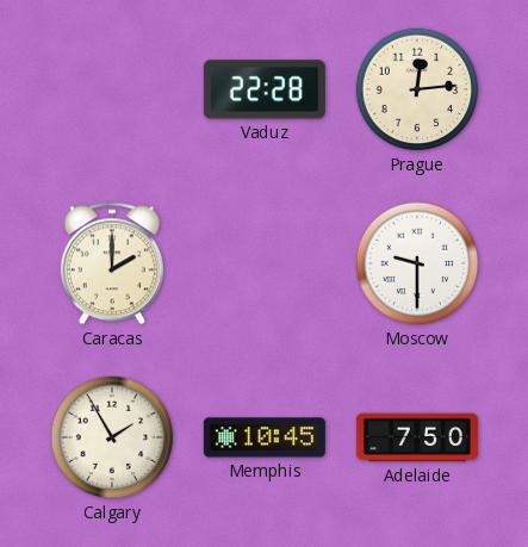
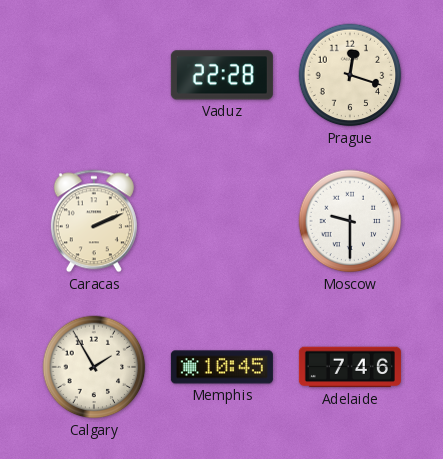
Prague: 12:14 -> 12:18
Caracas: 2:00 -> 2:11
Adelaide: 7:50 -> 7:46
